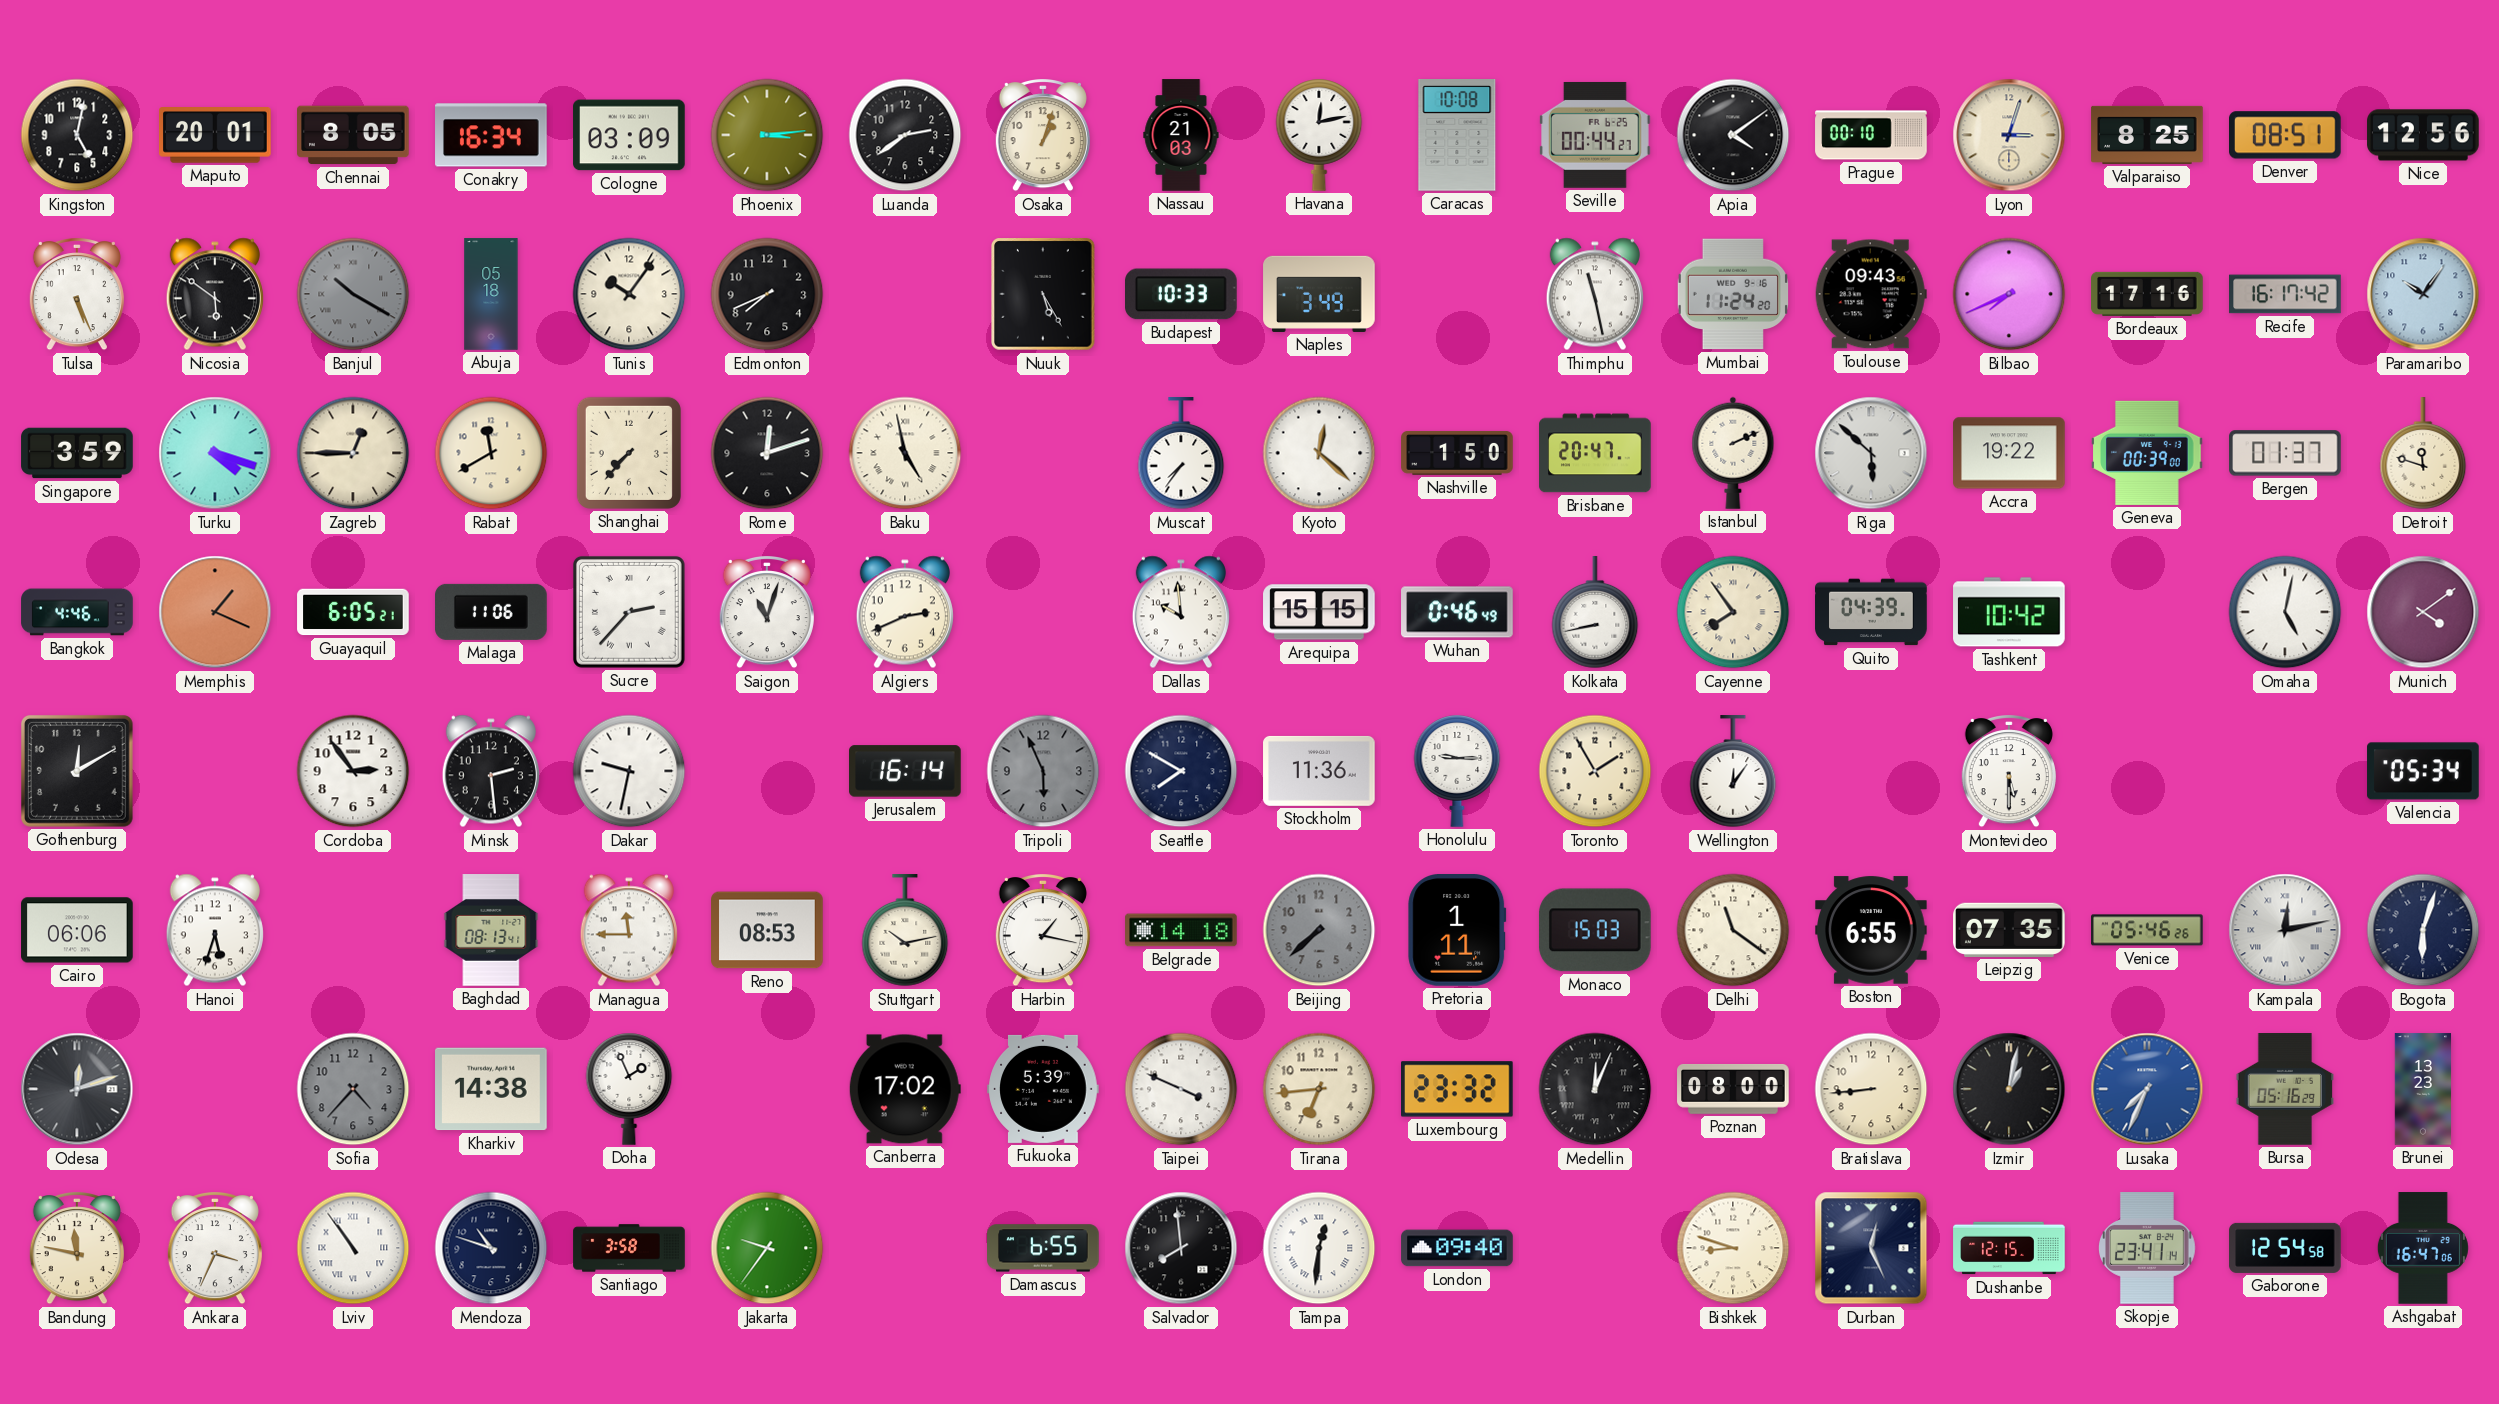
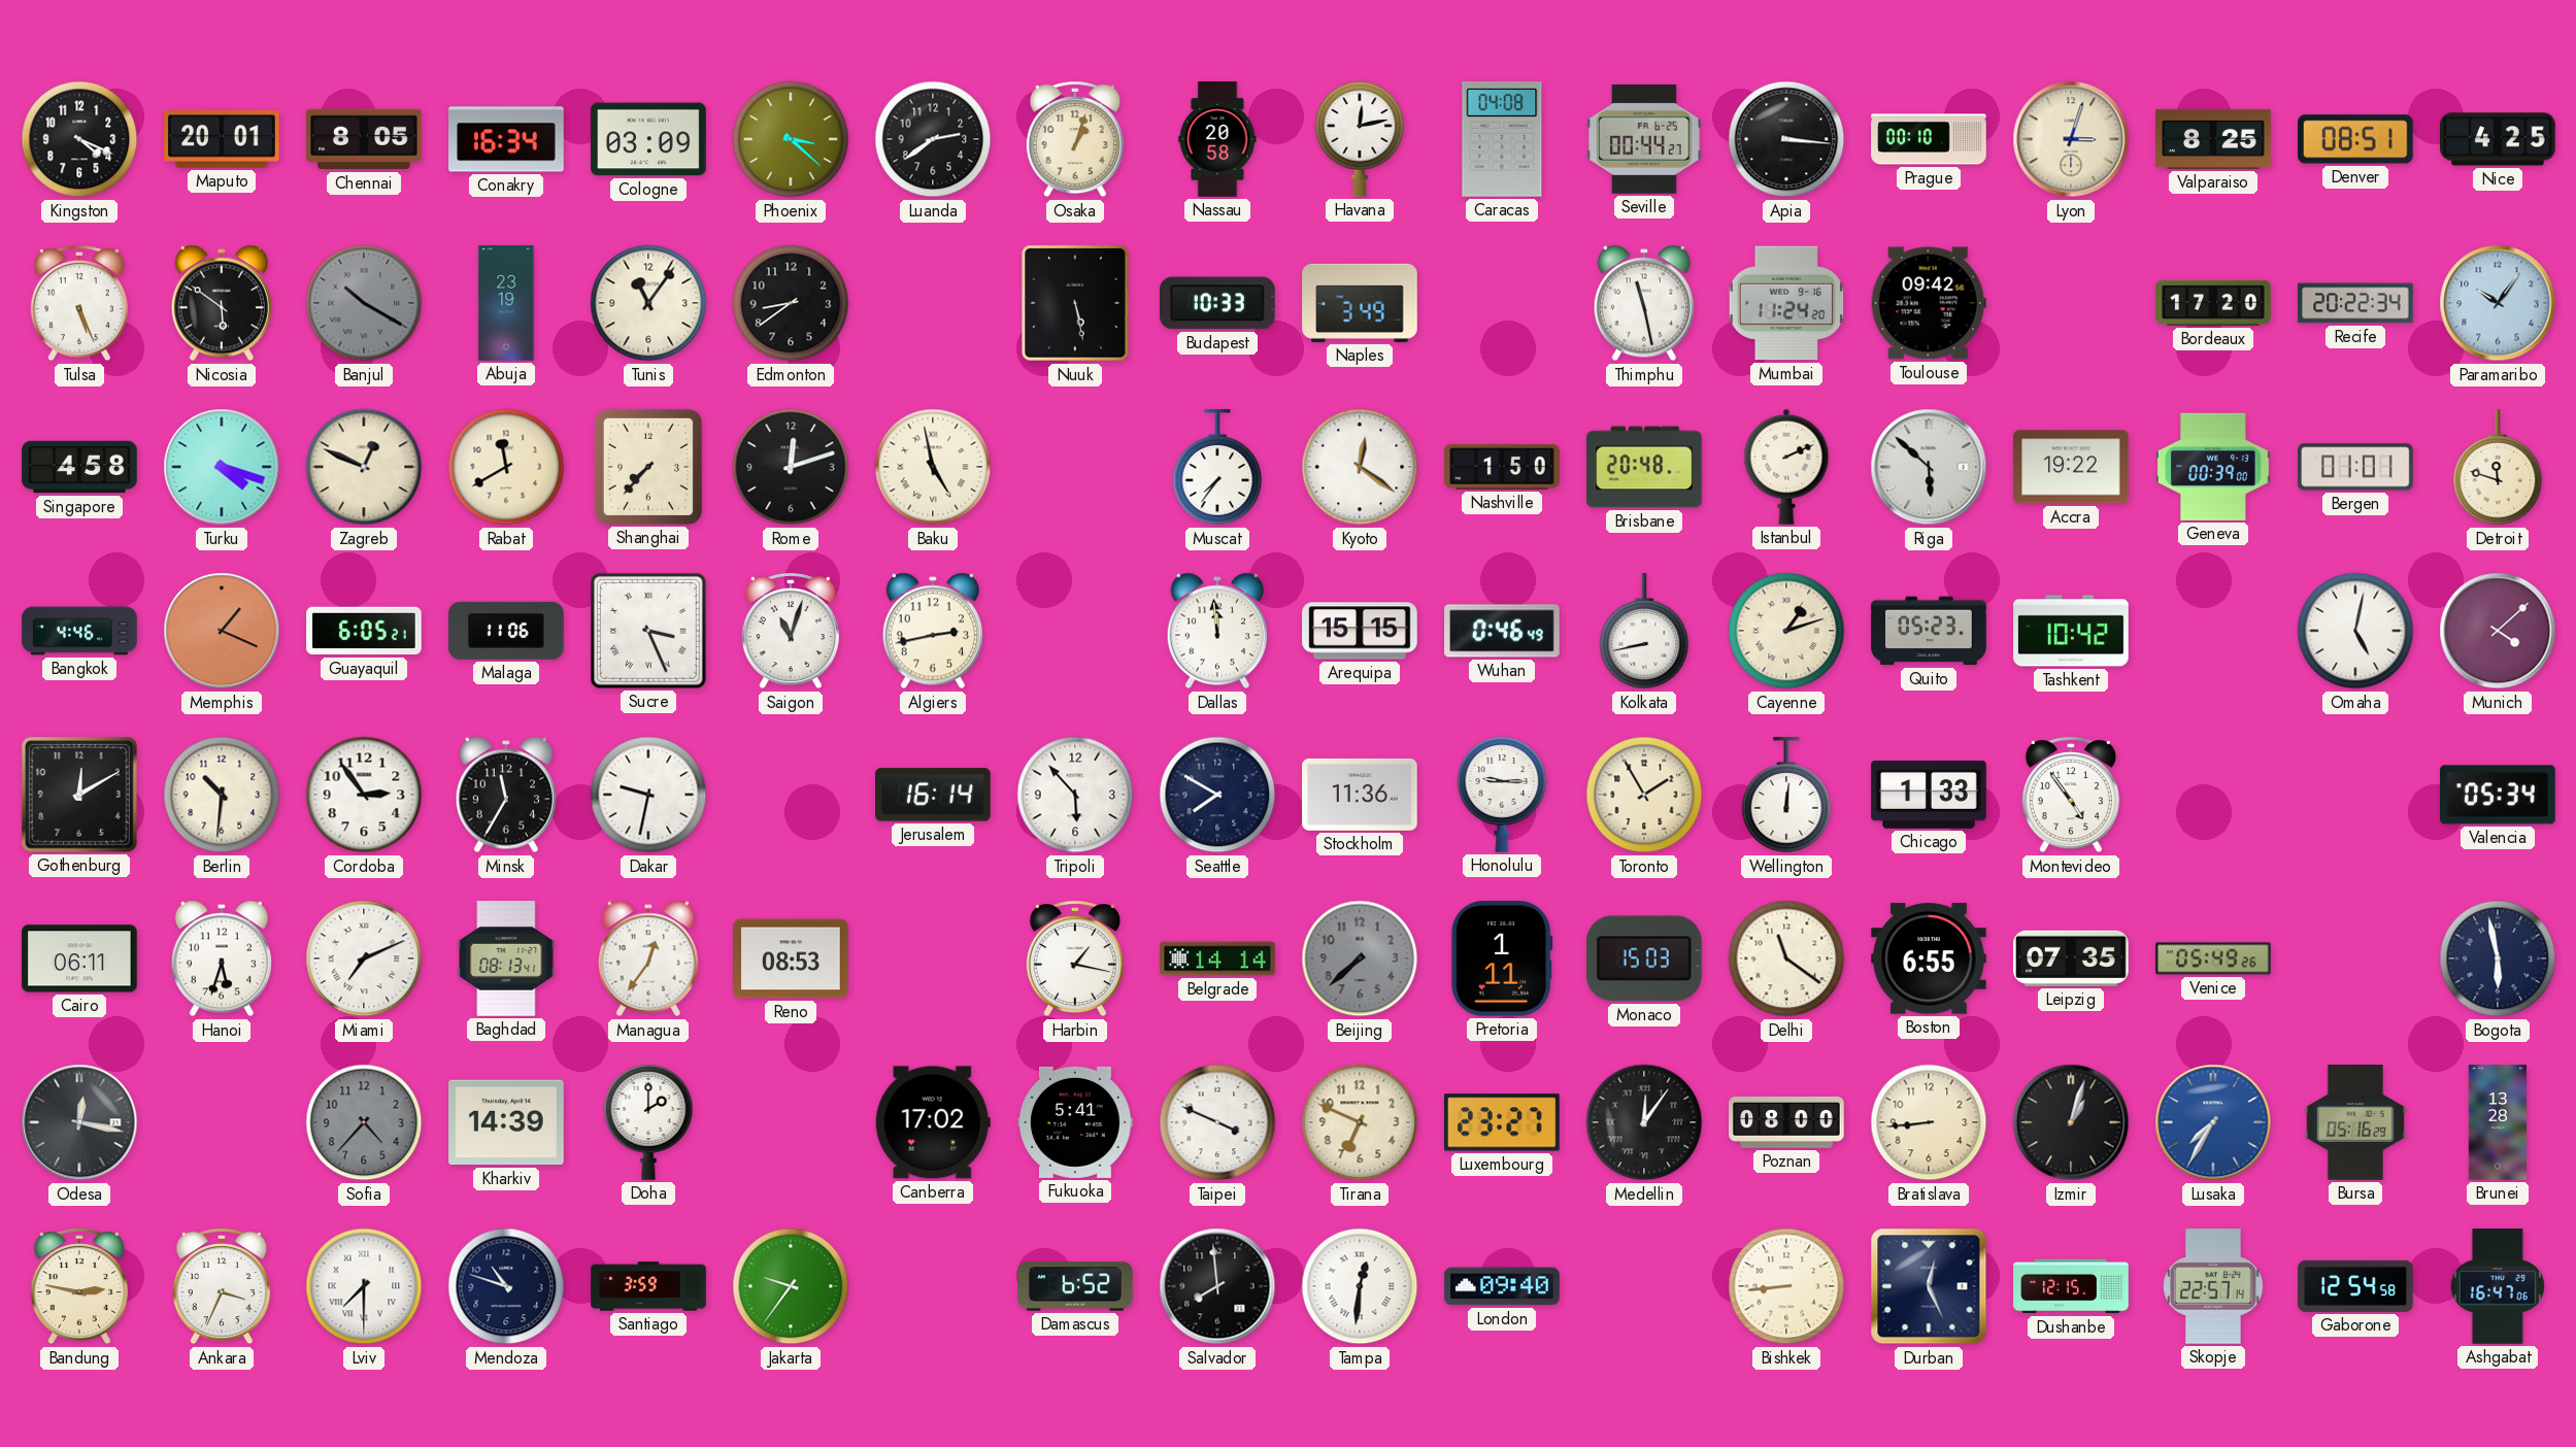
Kingston: 5:02 -> 4:19
Phoenix: 3:14 -> 3:22
Nassau: 21:03 -> 20:58
Caracas: 10:08 -> 04:08
Apia: 4:09 -> 3:16
Nice: 12:56 -> 4:25
Abuja: 05:18 -> 23:19
Tunis: 10:06 -> 11:06
Edmonton: 7:41 -> 8:39
Nuuk: 5:25 -> 5:28
Toulouse: 09:43 -> 09:42
Bilbao: 7:41 -> none
Bordeaux: 17:16 -> 17:20
Recife: 16:17 -> 20:22
Singapore: 3:59 -> 4:58
Zagreb: 12:45 -> 12:49
Kyoto: 12:22 -> 12:21
Brisbane: 20:47 -> 20:48
Bergen: 01:37 -> 01:01
Sucre: 2:37 -> 3:26
Algiers: 2:41 -> 2:43
Dallas: 9:59 -> 11:59
Cayenne: 7:54 -> 1:12
Quito: 04:39 -> 05:23
Munich: 4:09 -> 4:08
Berlin: none -> 10:31
Minsk: 2:29 -> 11:35
Tripoli: 5:56 -> 5:53
Tripoli dial: grey -> white
Wellington: 12:06 -> 12:01
Chicago: none -> 1:33
Montevideo: 5:30 -> 4:54
Cairo: 06:06 -> 06:11
Miami: none -> 7:11
Managua: 11:45 -> 12:36
Stuttgart: 10:13 -> none
Belgrade: 14:18 -> 14:14
Venice: 05:46 -> 05:49
Kampala: 12:13 -> none
Bogota: 6:03 -> 5:58
Odesa: 12:12 -> 12:17
Kharkiv: 14:38 -> 14:39
Doha: 1:56 -> 2:00
Fukuoka: 5:39 -> 5:41
Tirana: 6:44 -> 6:49
Luxembourg: 23:32 -> 23:27
Medellin: 12:04 -> 12:06
Izmir: 1:02 -> 1:03
Lusaka: 7:34 -> 7:35
Brunei: 13:23 -> 13:28
Bandung: 11:47 -> 2:47
Lviv: 10:54 -> 7:30
Santiago: 3:58 -> 3:59
Damascus: 6:55 -> 6:52
Bishkek: 8:48 -> 8:44
Skopje: 23:41 -> 22:57
